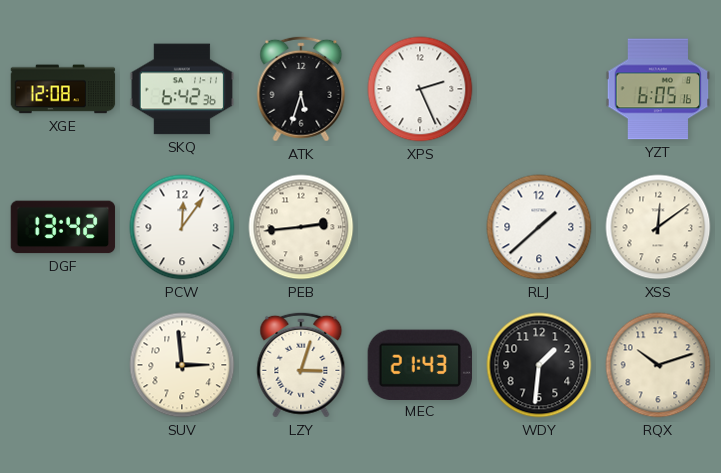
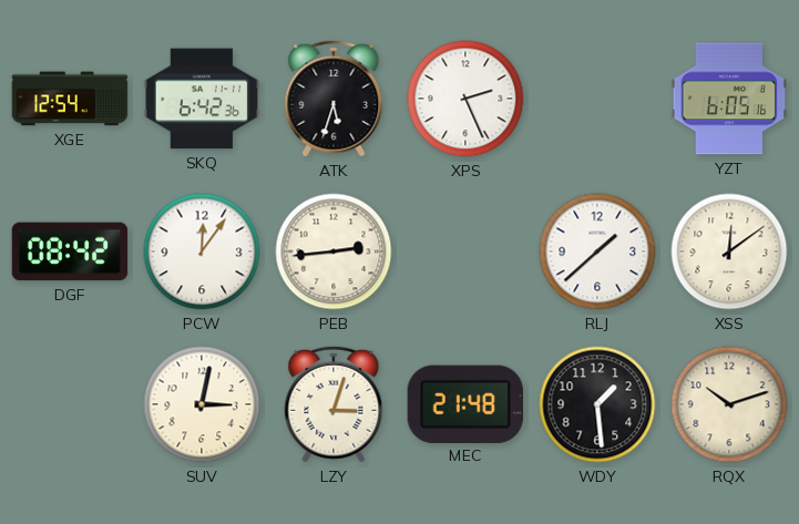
XGE: 12:08 -> 12:54
DGF: 13:42 -> 08:42
SUV: 2:59 -> 3:02
MEC: 21:43 -> 21:48
WDY: 1:31 -> 1:29
